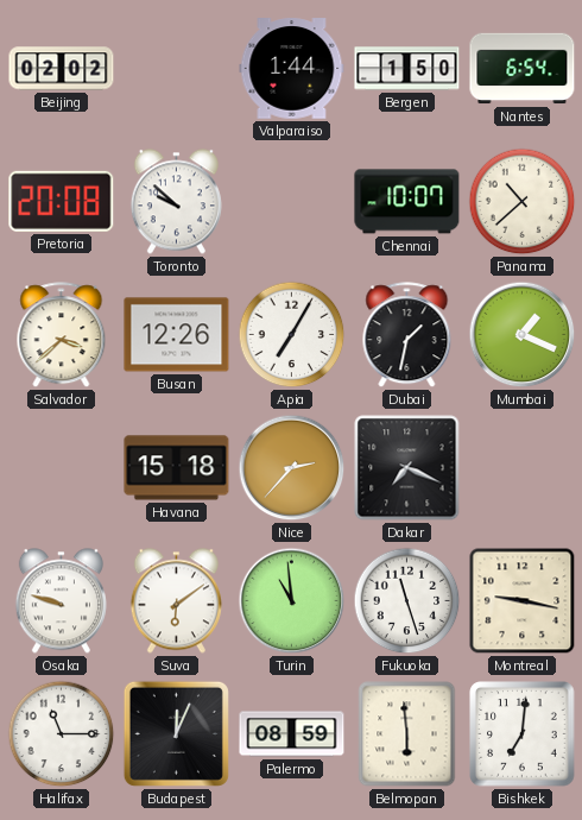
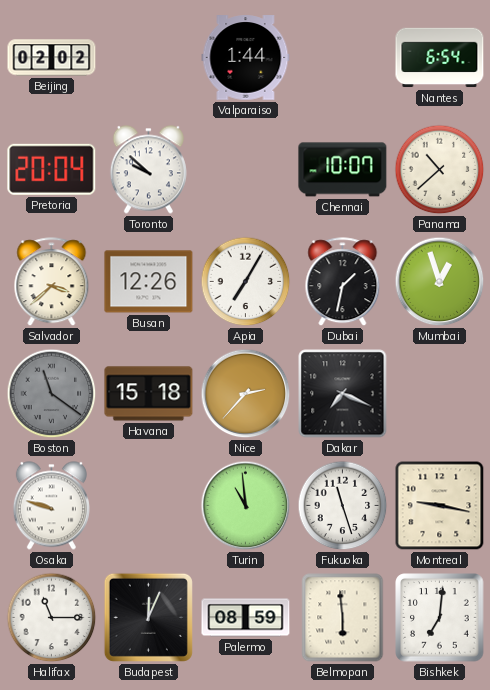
Bergen: 1:50 -> none
Pretoria: 20:08 -> 20:04
Mumbai: 1:19 -> 12:57
Boston: none -> 11:21
Suva: 6:09 -> none
